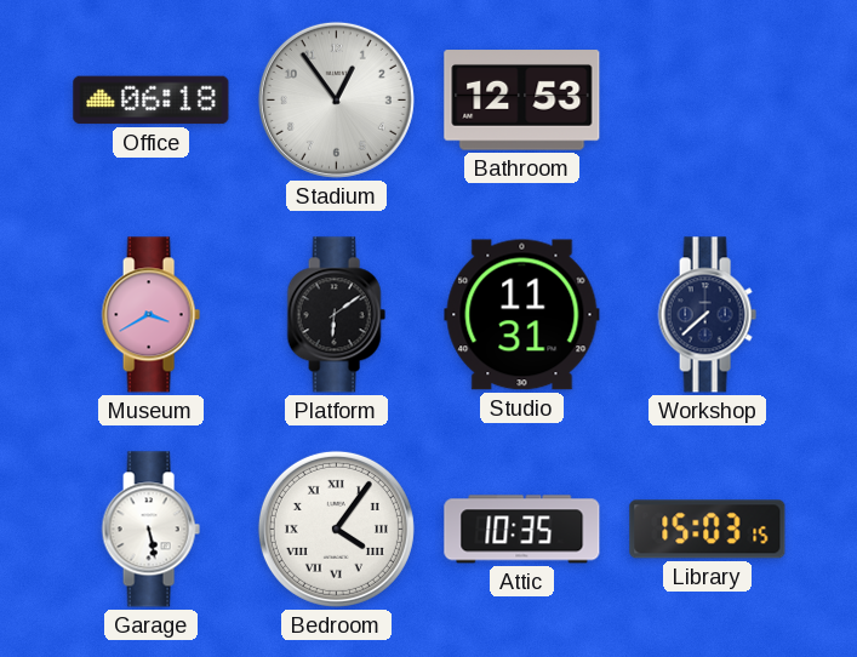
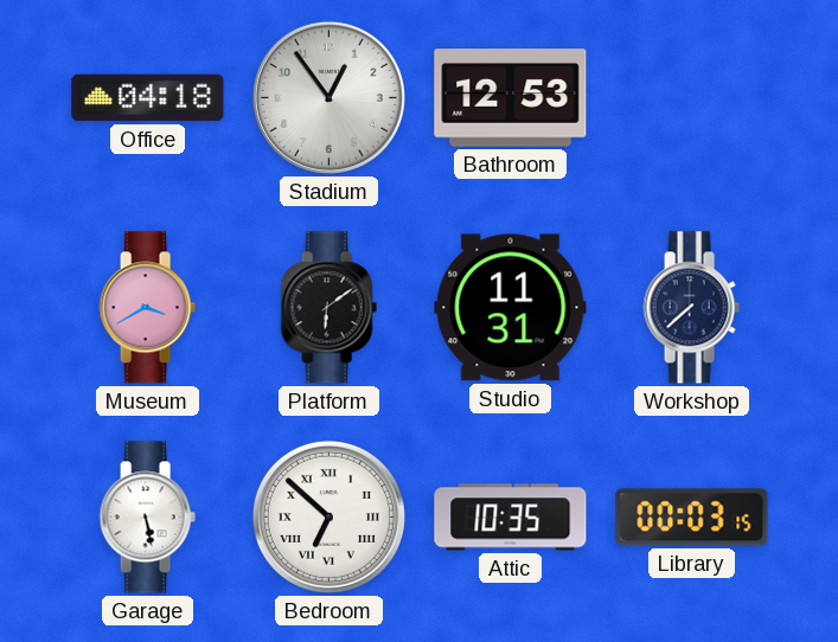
Office: 06:18 -> 04:18
Bedroom: 4:06 -> 6:52
Library: 15:03 -> 00:03
